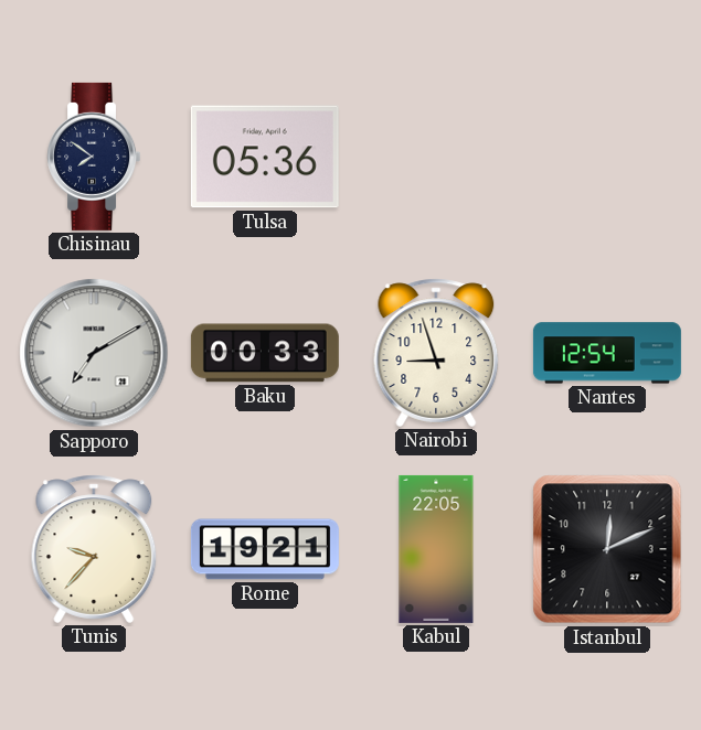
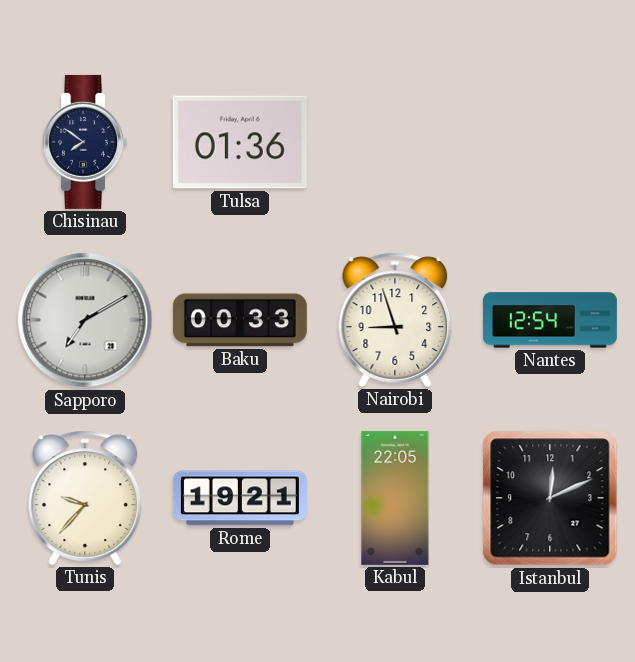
Tulsa: 05:36 -> 01:36
